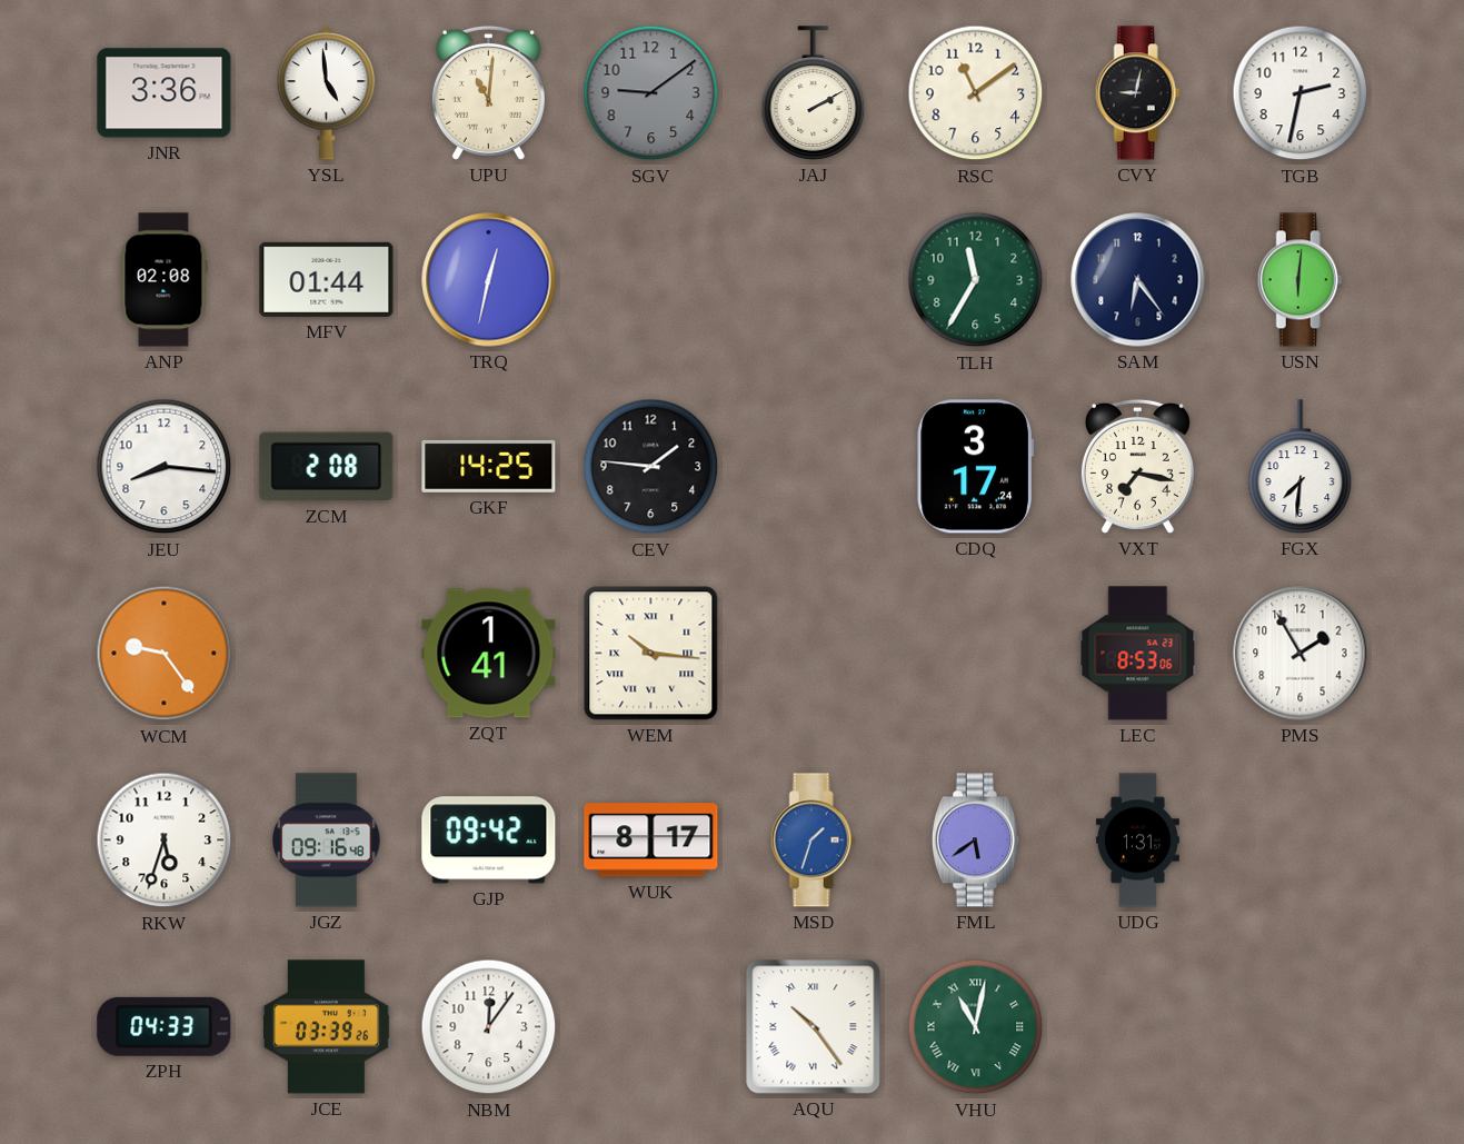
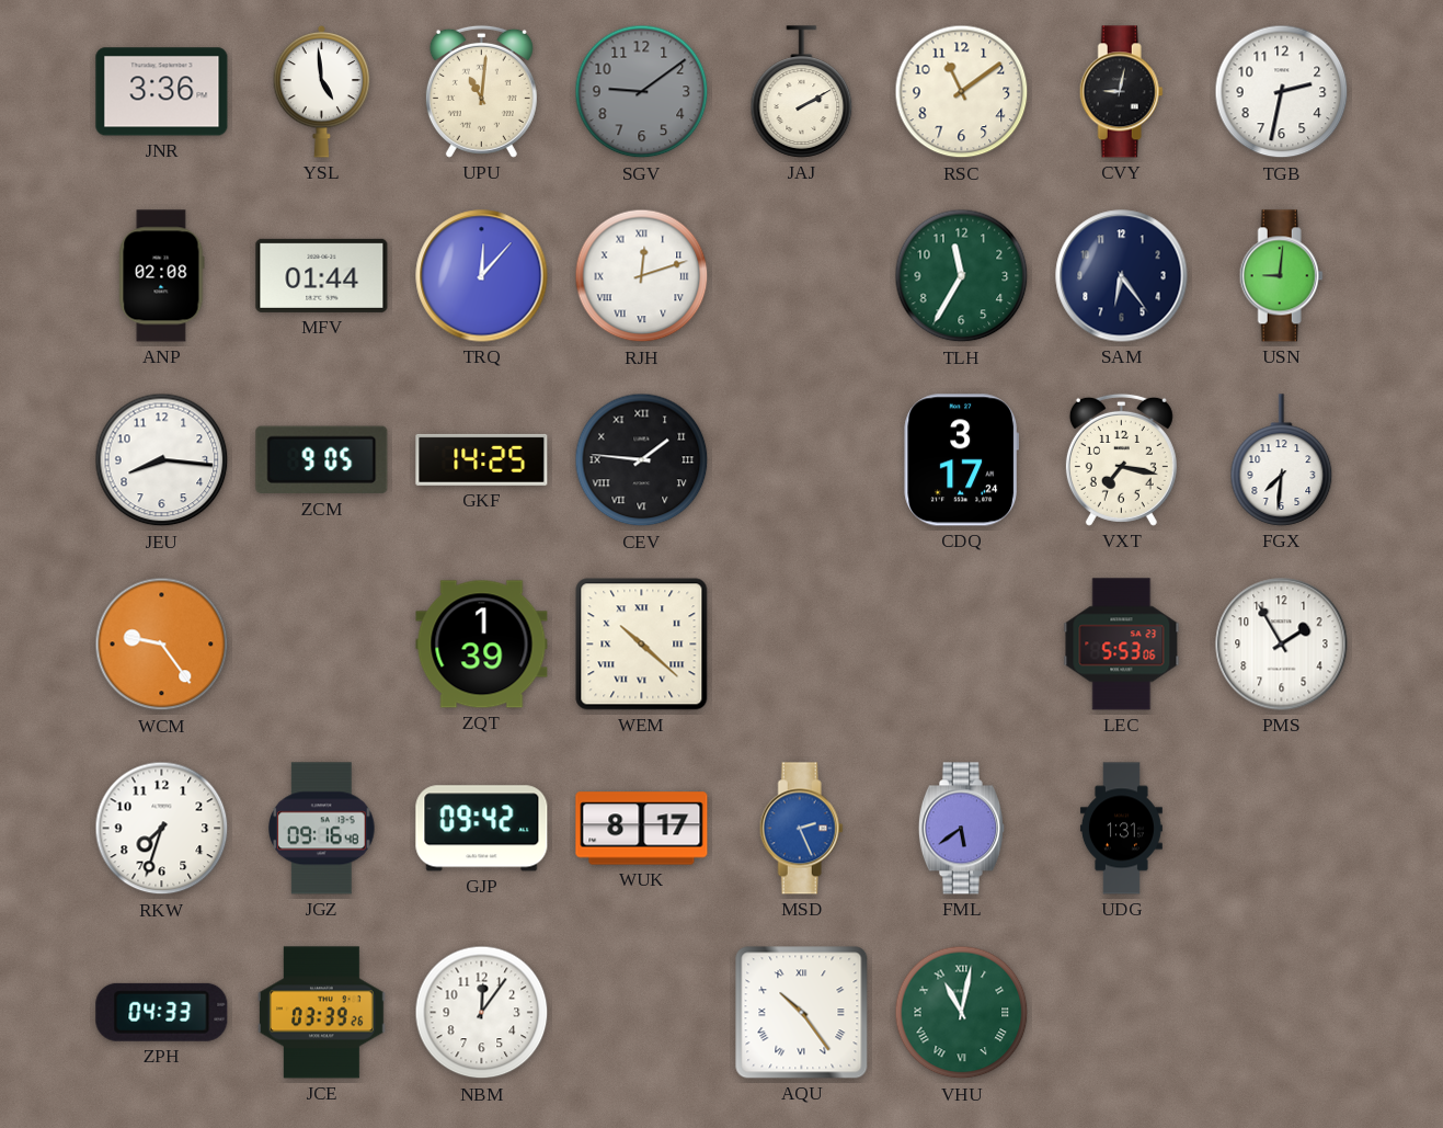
TRQ: 12:32 -> 12:07
RJH: none -> 12:12
USN: 6:01 -> 9:01
ZCM: 2:08 -> 9:05
CEV numerals: Arabic -> Roman
ZQT: 1:41 -> 1:39
WEM: 10:16 -> 10:22
LEC: 8:53 -> 5:53
RKW: 5:33 -> 7:33
MSD: 1:33 -> 2:26
